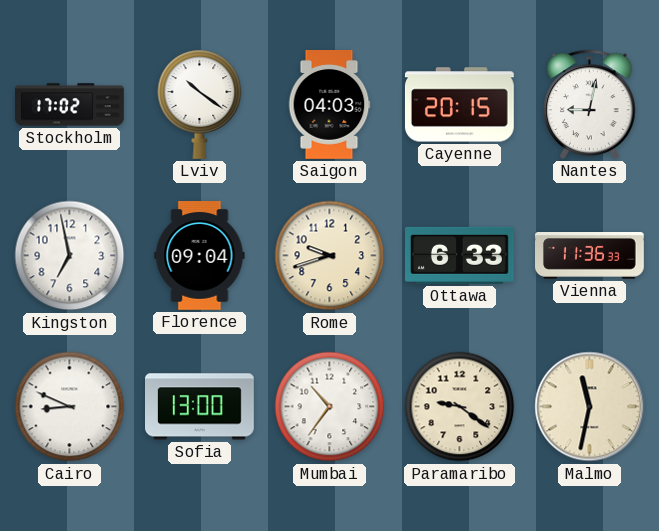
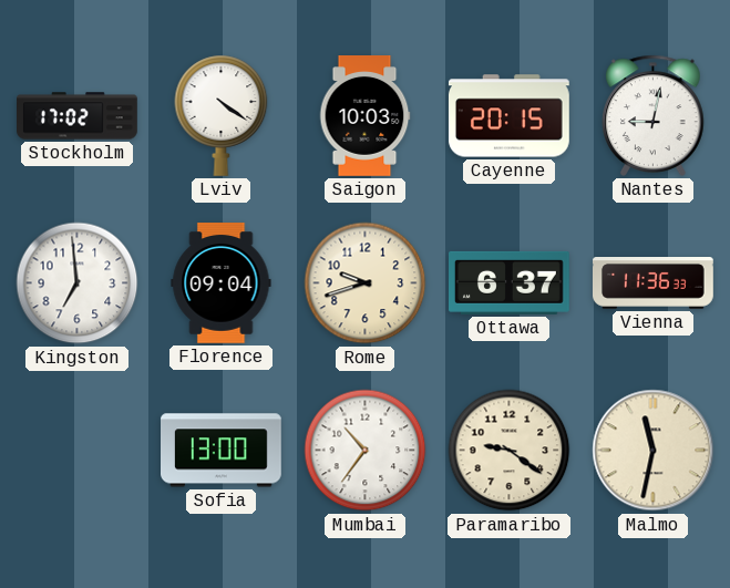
Lviv: 10:21 -> 4:21
Saigon: 04:03 -> 10:03
Kingston: 6:58 -> 6:59
Ottawa: 6:33 -> 6:37
Cairo: 8:49 -> none
